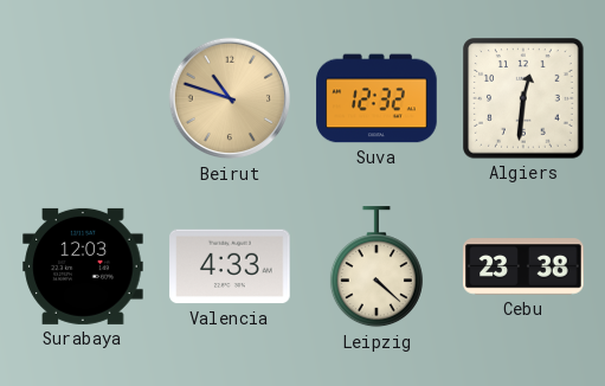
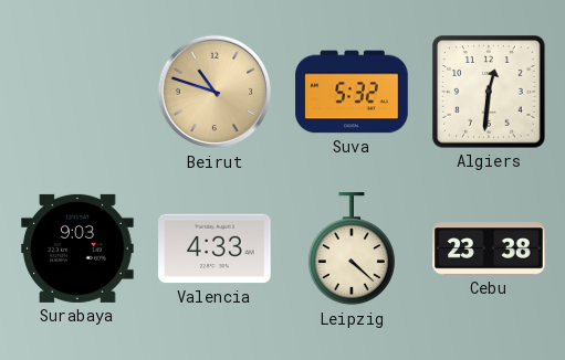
Suva: 12:32 -> 5:32
Surabaya: 12:03 -> 9:03
